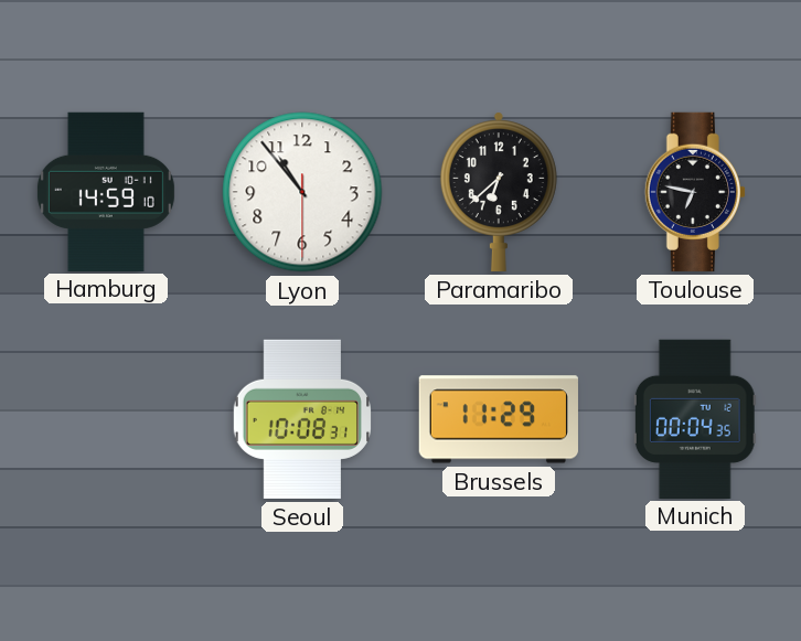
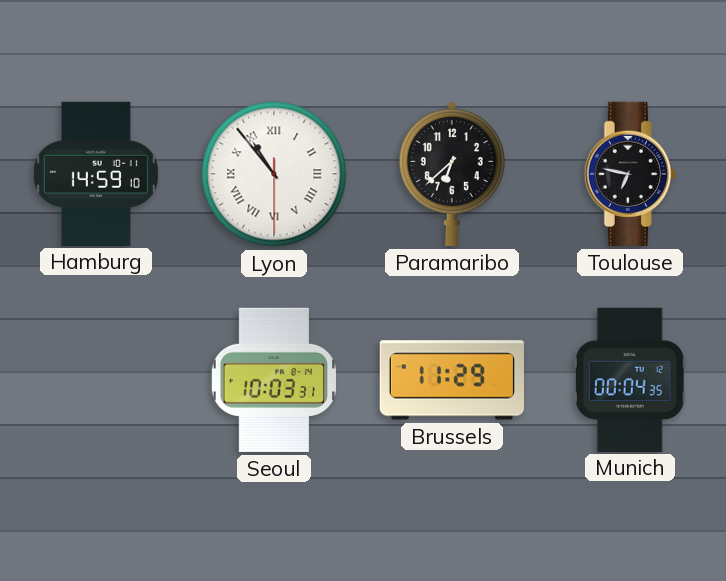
Lyon numerals: Arabic -> Roman
Seoul: 10:08 -> 10:03
